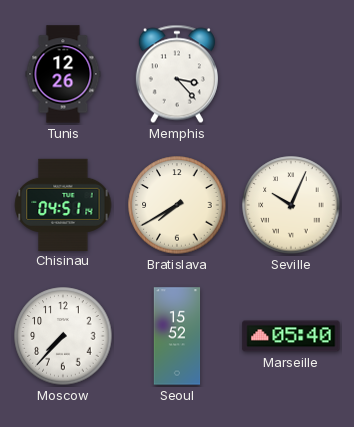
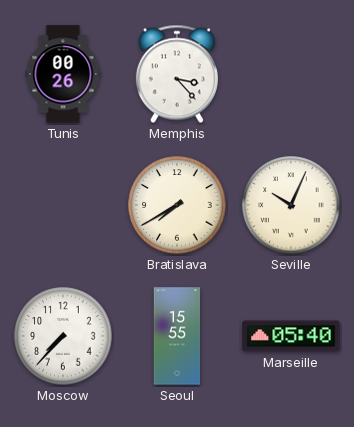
Tunis: 12:26 -> 00:26
Chisinau: 04:51 -> none
Seoul: 15:52 -> 15:55
